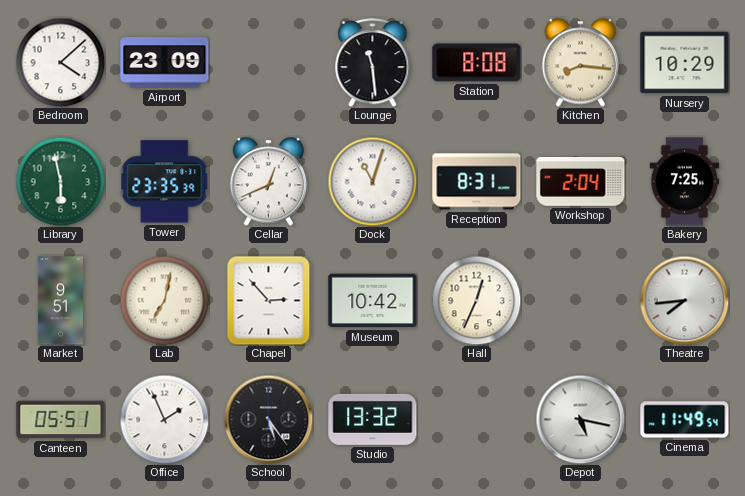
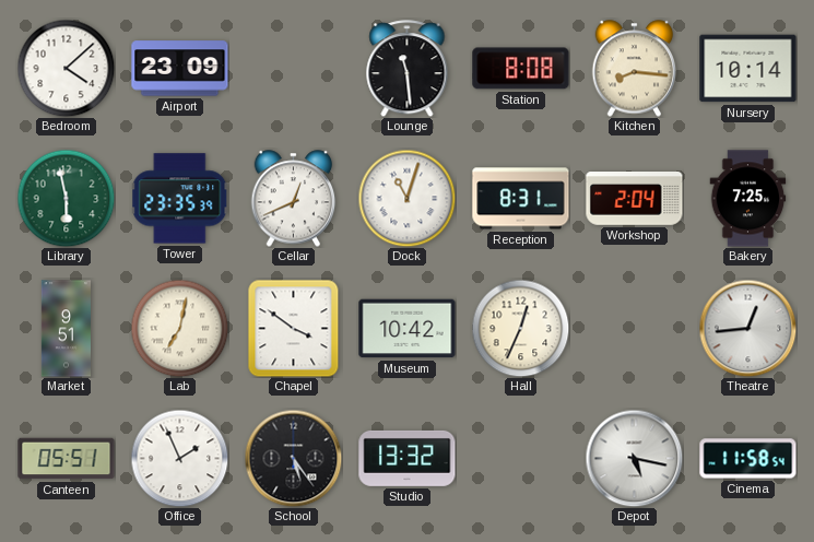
Nursery: 10:29 -> 10:14
Chapel: 2:53 -> 3:51
Theatre: 7:44 -> 12:44
Cinema: 11:49 -> 11:58
